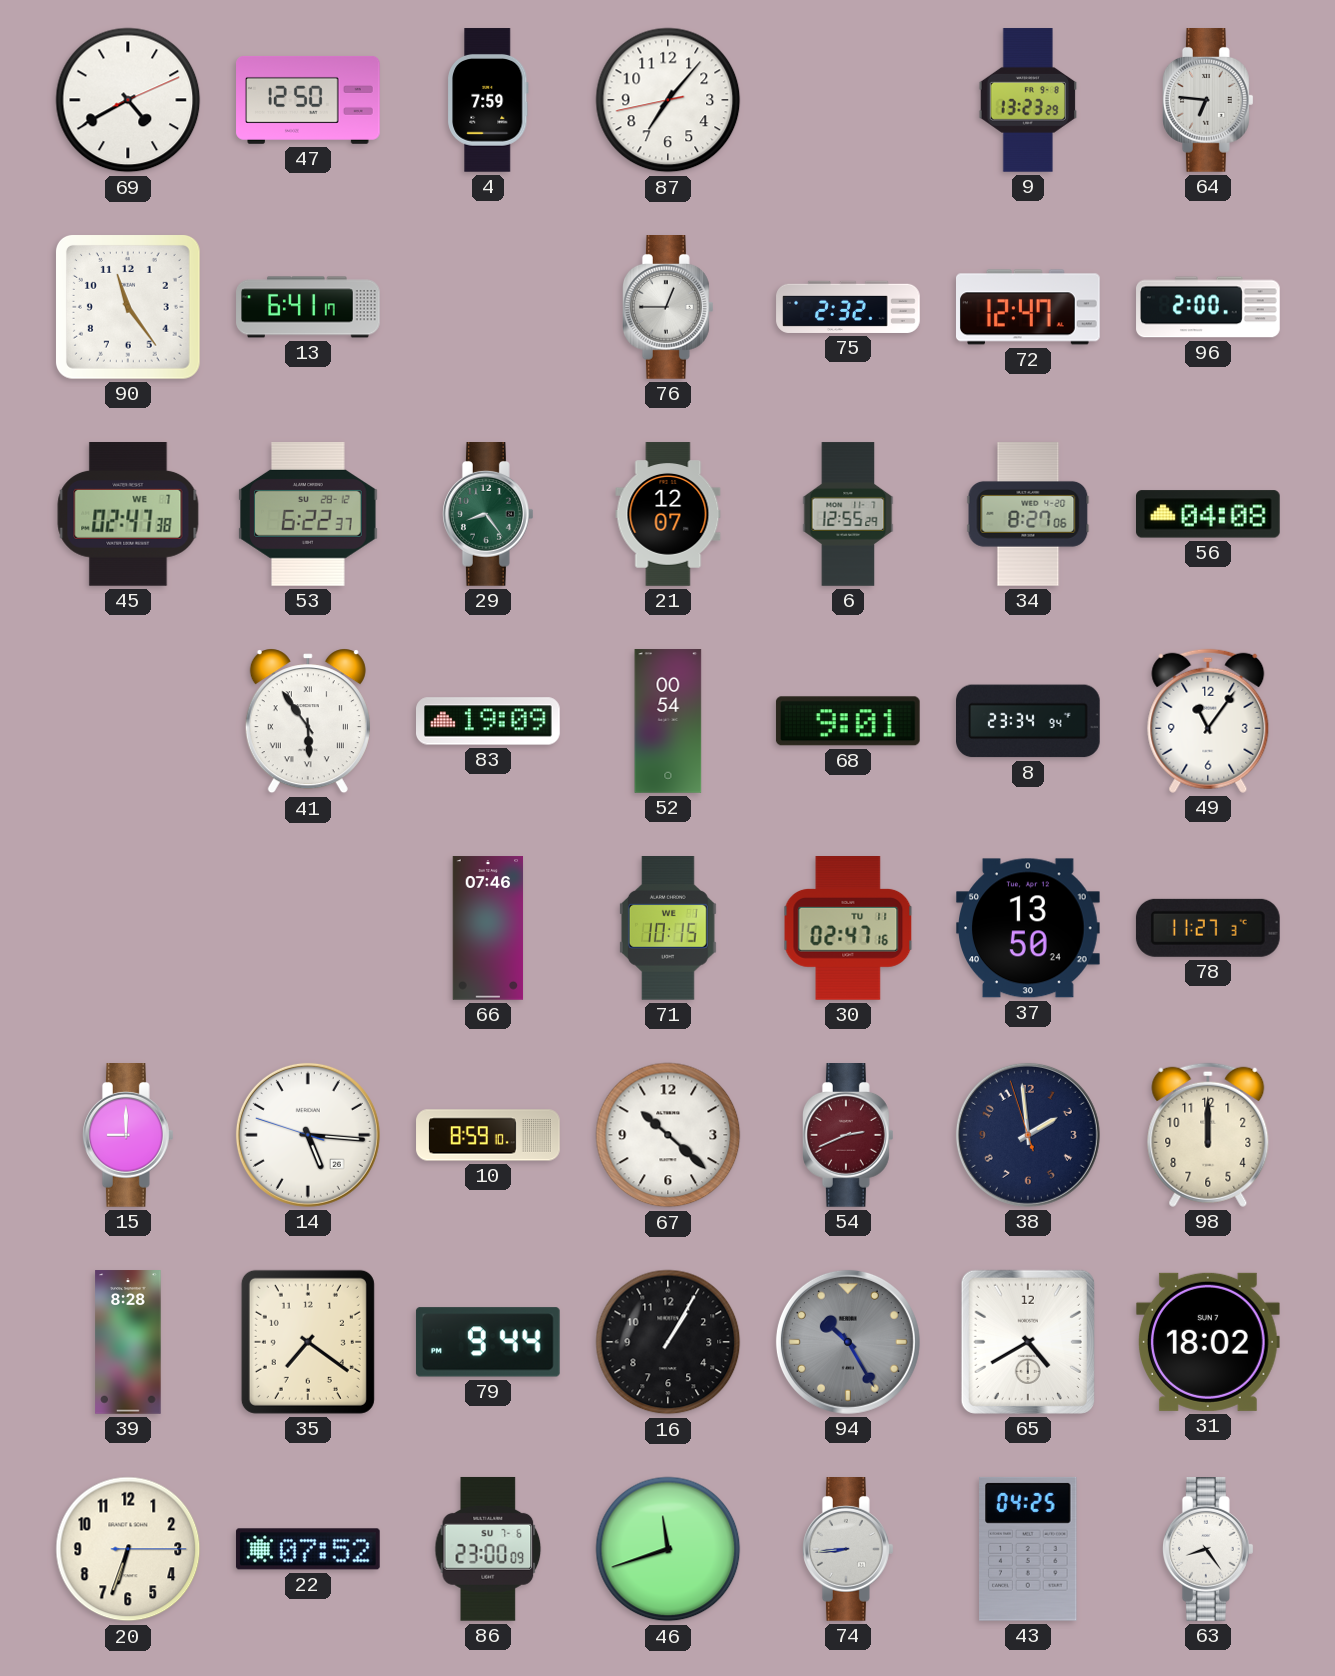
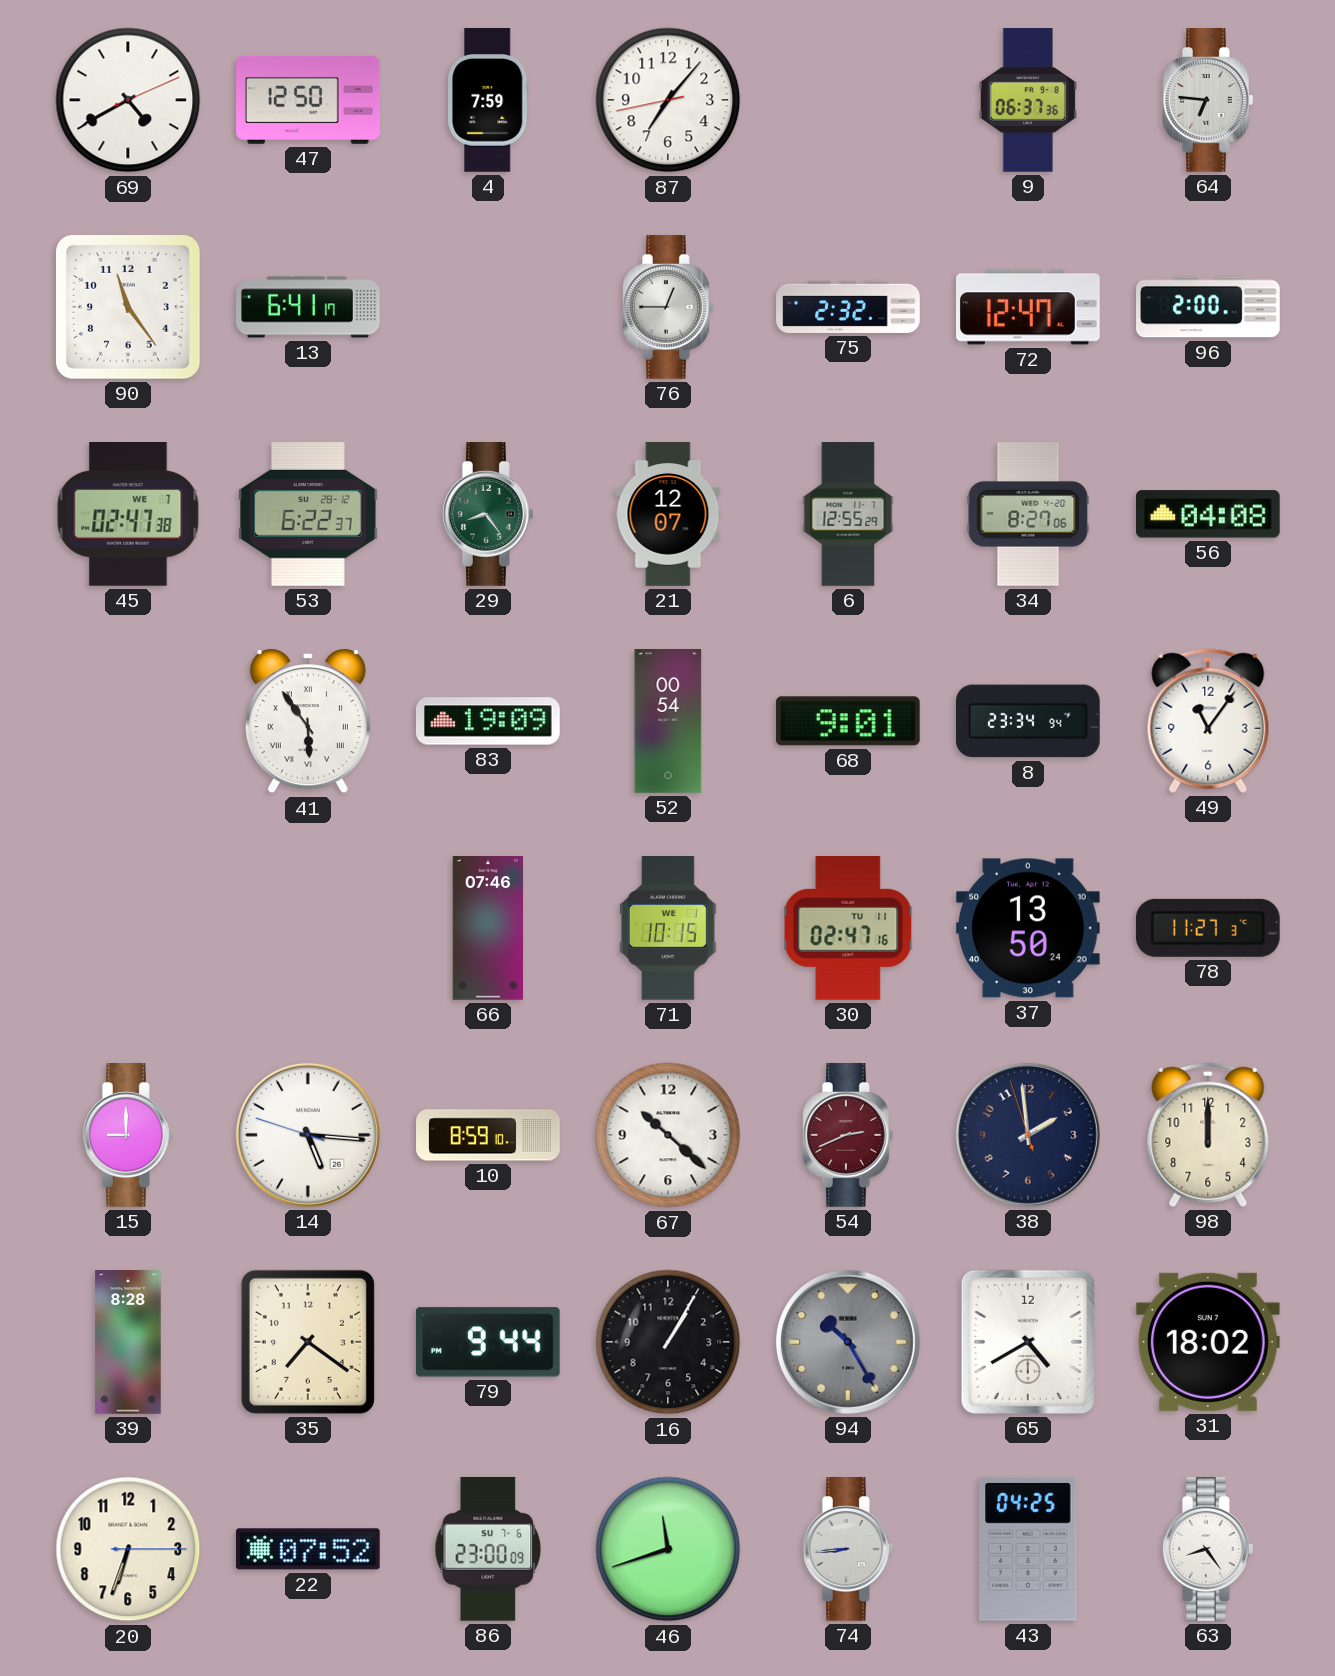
9: 13:23 -> 06:37
